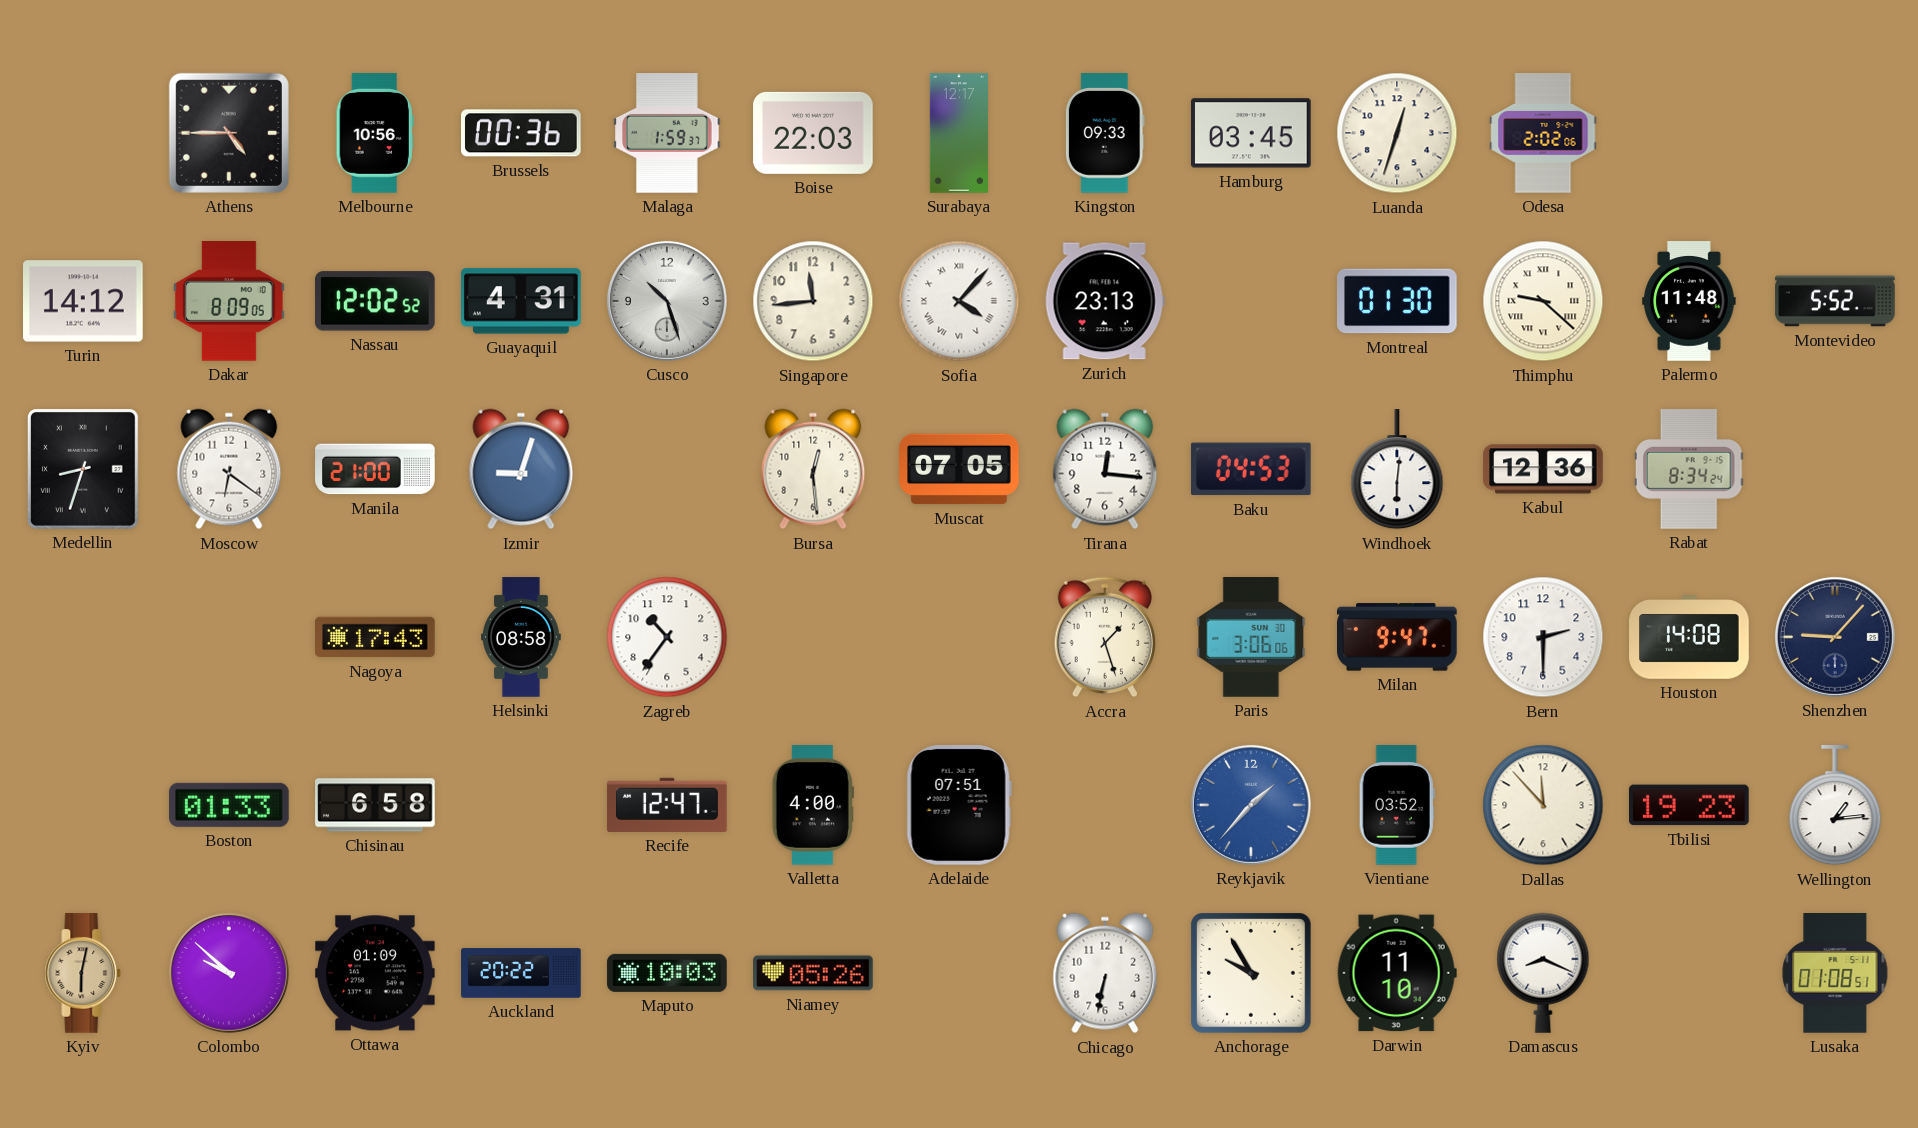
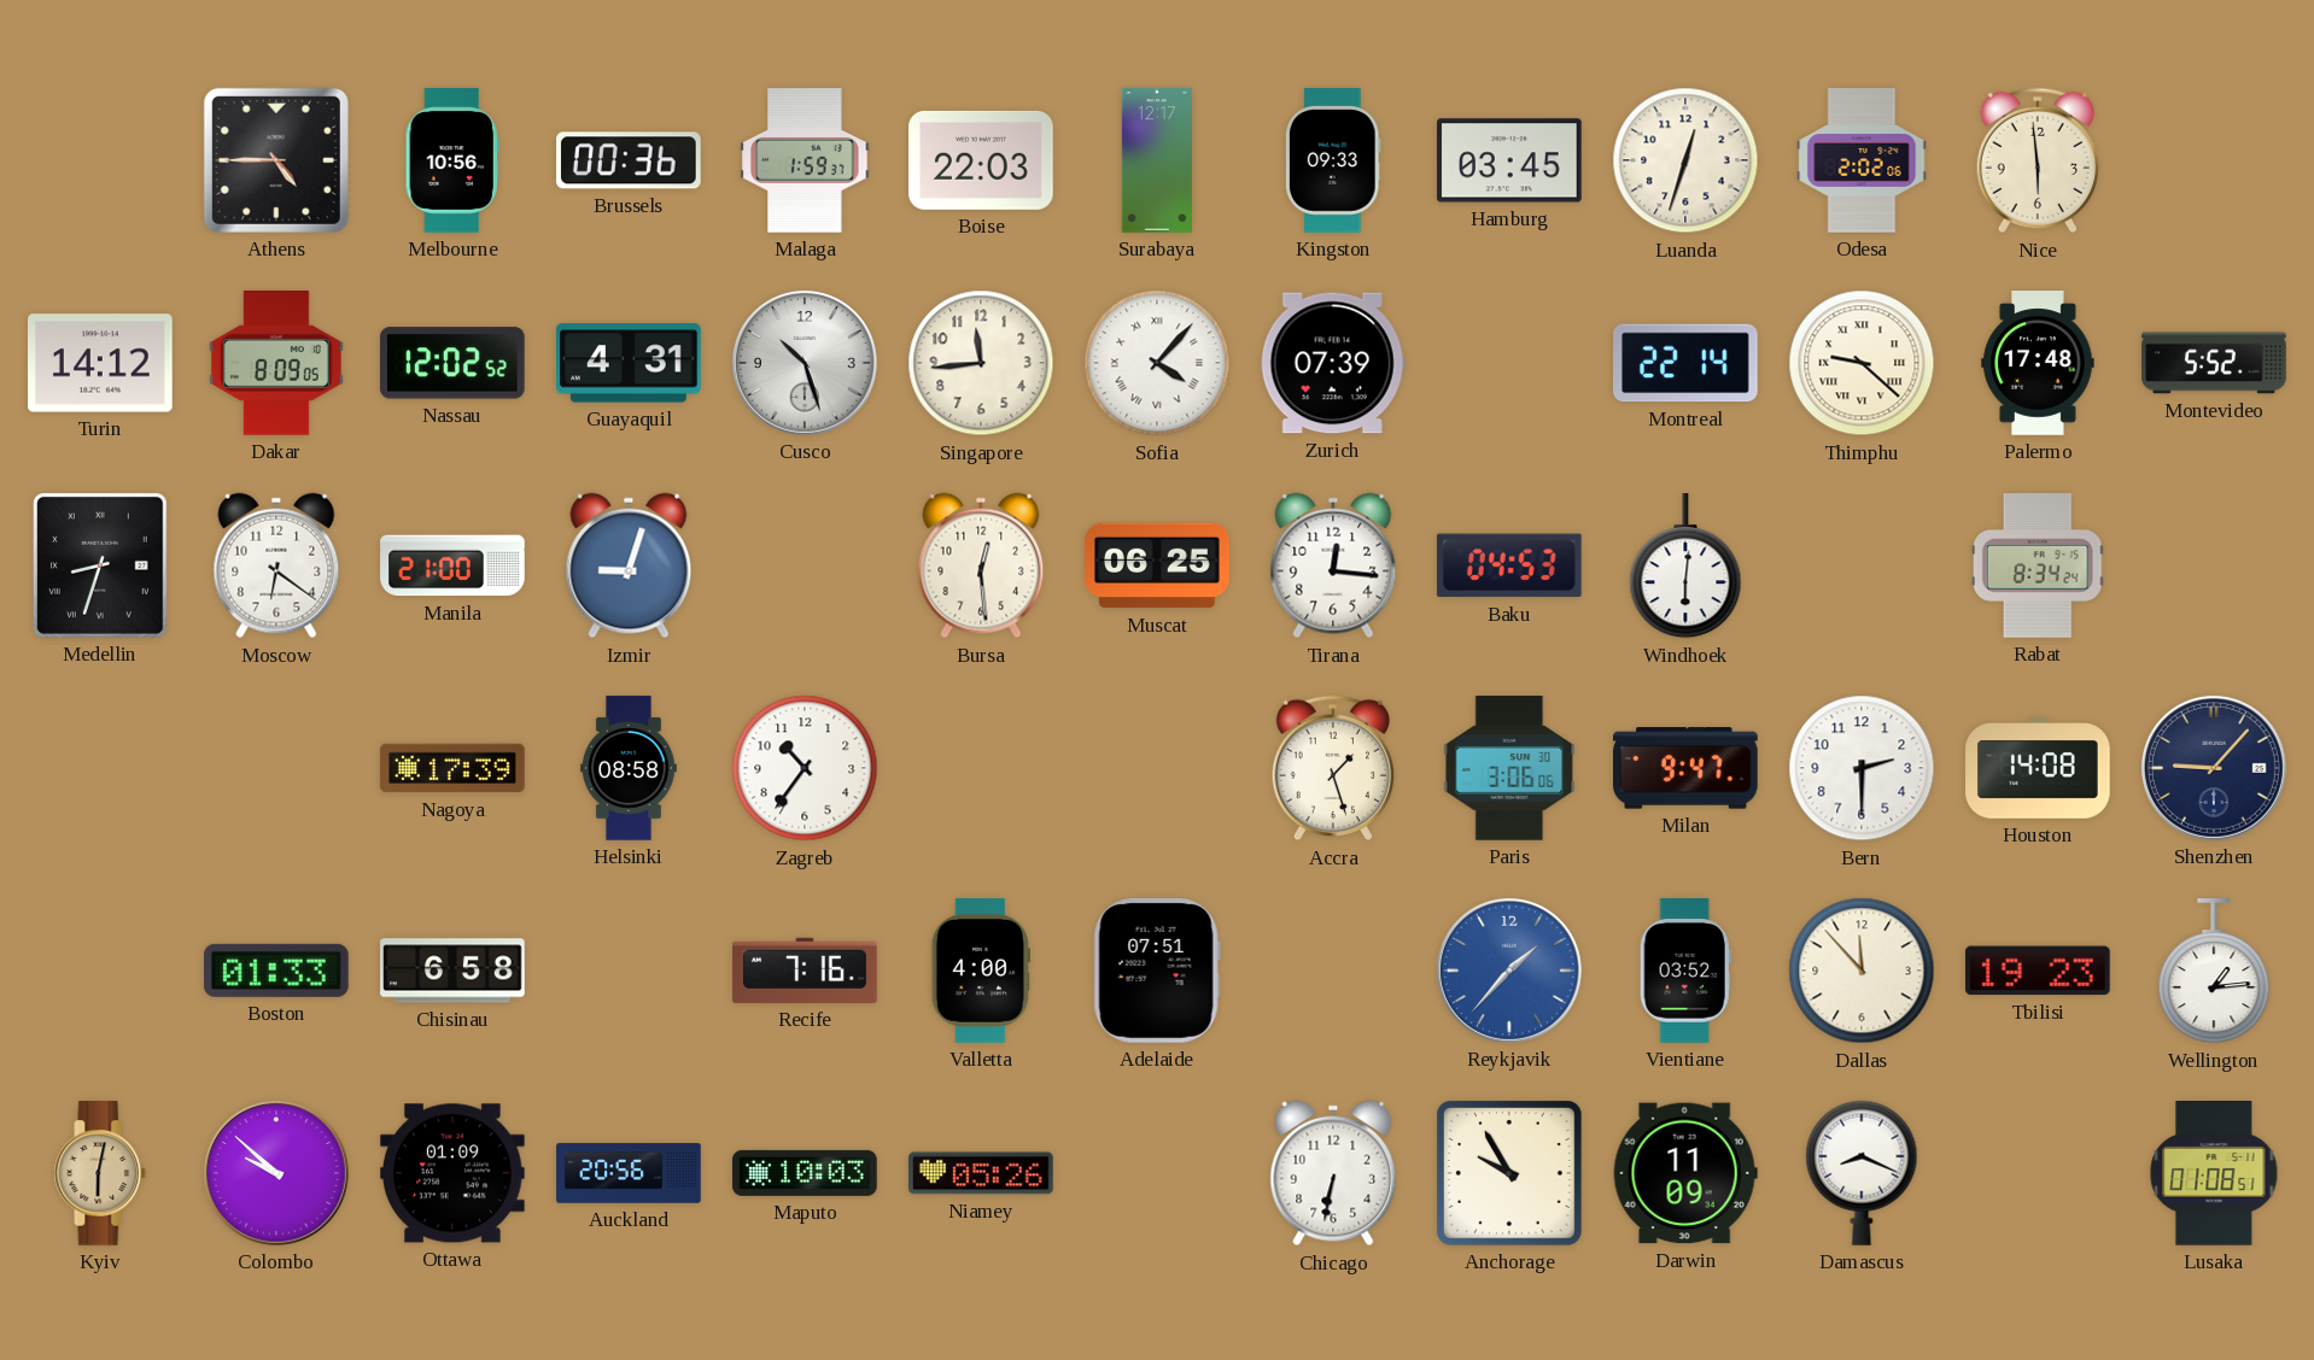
Nice: none -> 5:59
Zurich: 23:13 -> 07:39
Montreal: 01:30 -> 22:14
Palermo: 11:48 -> 17:48
Muscat: 07:05 -> 06:25
Kabul: 12:36 -> none
Nagoya: 17:43 -> 17:39
Recife: 12:47 -> 7:16
Auckland: 20:22 -> 20:56
Darwin: 11:10 -> 11:09
